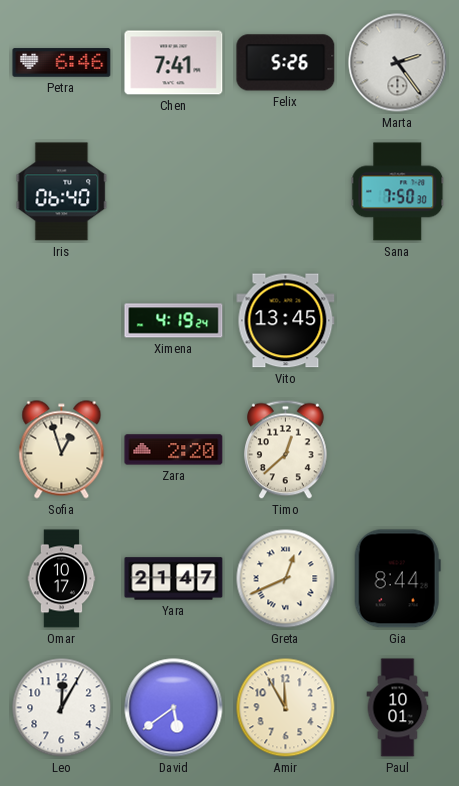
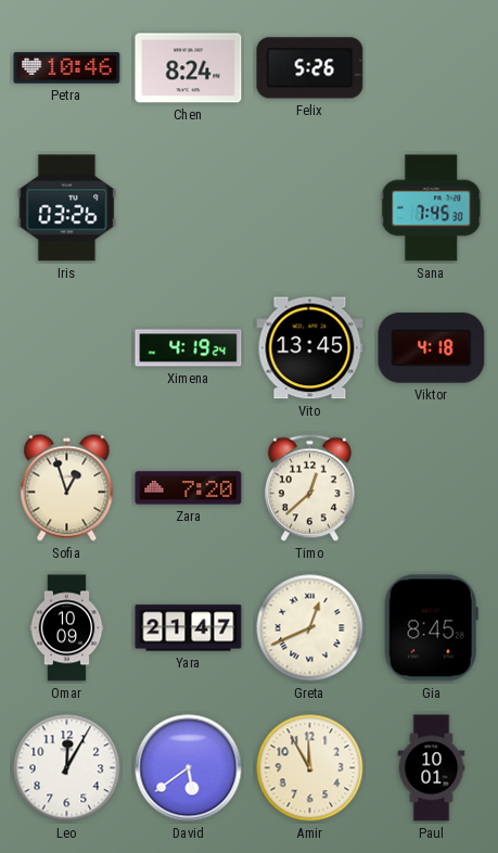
Petra: 6:46 -> 10:46
Chen: 7:41 -> 8:24
Marta: 2:24 -> none
Iris: 06:40 -> 03:26
Sana: 7:50 -> 7:45
Viktor: none -> 4:18
Zara: 2:20 -> 7:20
Omar: 10:17 -> 10:09
Gia: 8:44 -> 8:45
